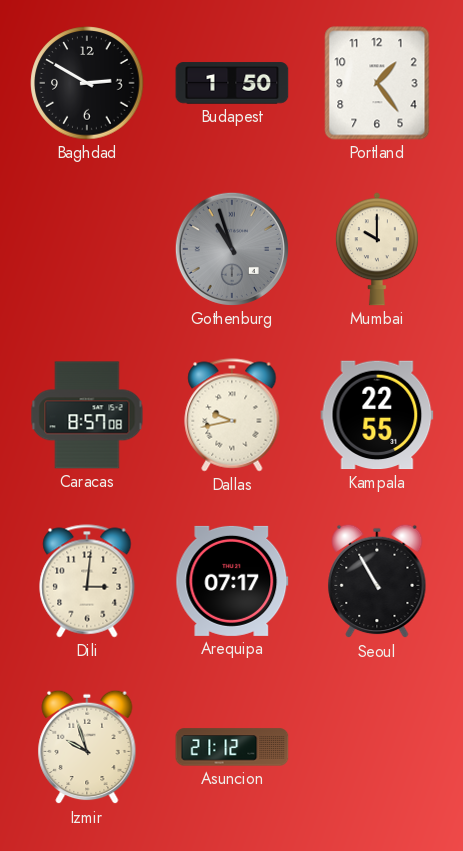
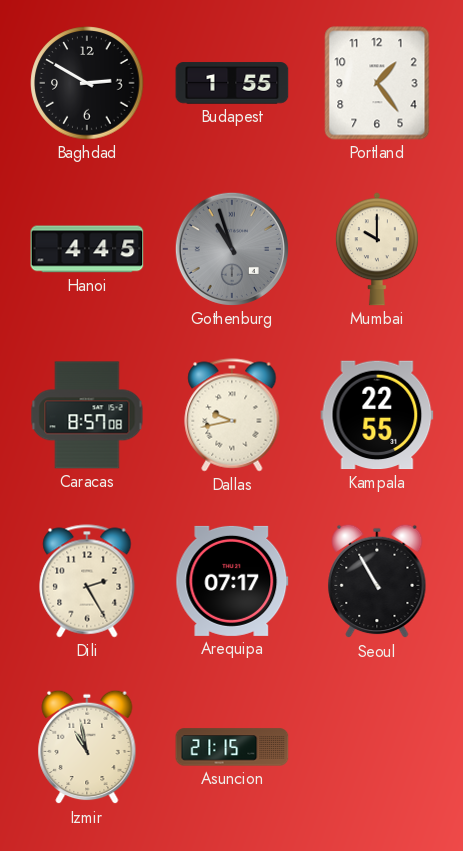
Budapest: 1:50 -> 1:55
Hanoi: none -> 4:45
Dili: 3:01 -> 2:25
Izmir: 9:57 -> 10:58
Asuncion: 21:12 -> 21:15
